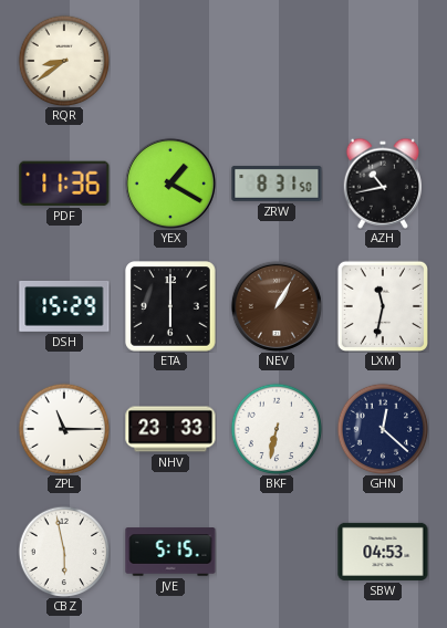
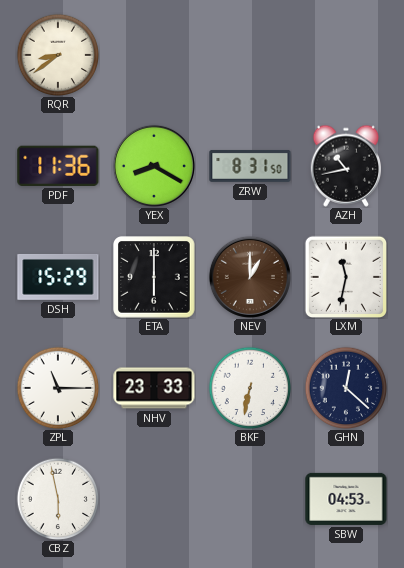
YEX: 1:20 -> 8:20
NEV: 1:05 -> 1:00
JVE: 5:15 -> none
